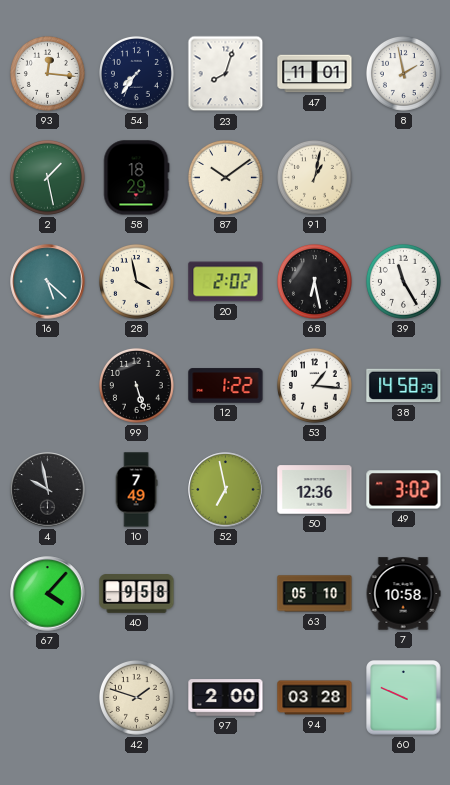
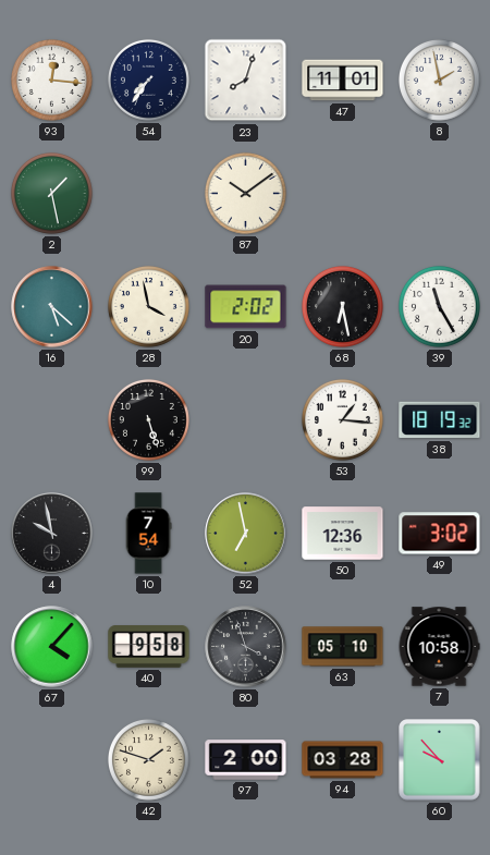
58: 18:29 -> none
91: 1:02 -> none
12: 1:22 -> none
38: 14:58 -> 18:19
10: 7:49 -> 7:54
80: none -> 3:57
60: 9:49 -> 9:53
